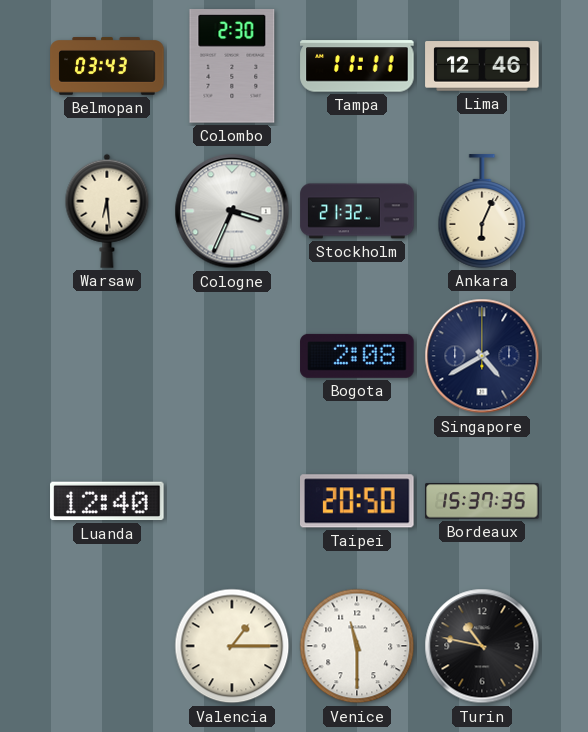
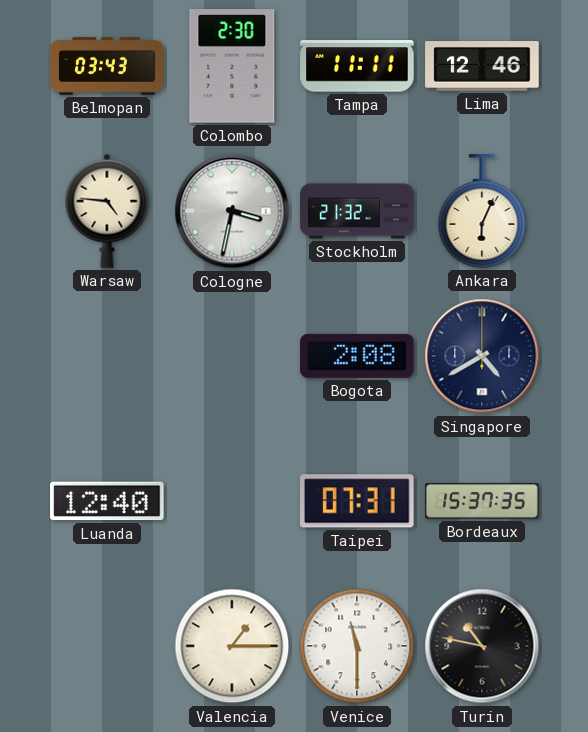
Warsaw: 6:29 -> 4:46
Cologne: 3:34 -> 3:32
Taipei: 20:50 -> 07:31
